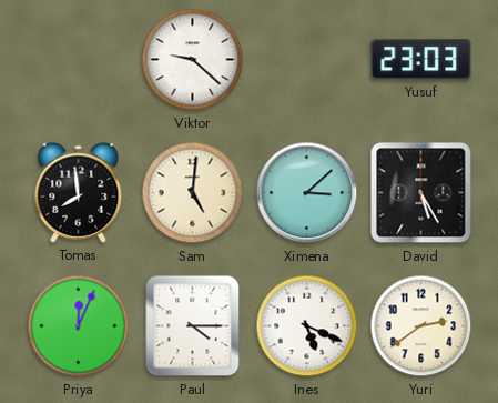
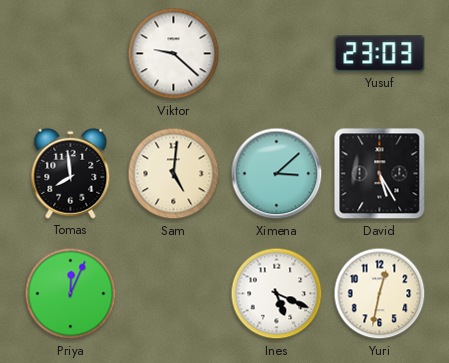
Paul: 4:15 -> none
Yuri: 2:39 -> 12:32
